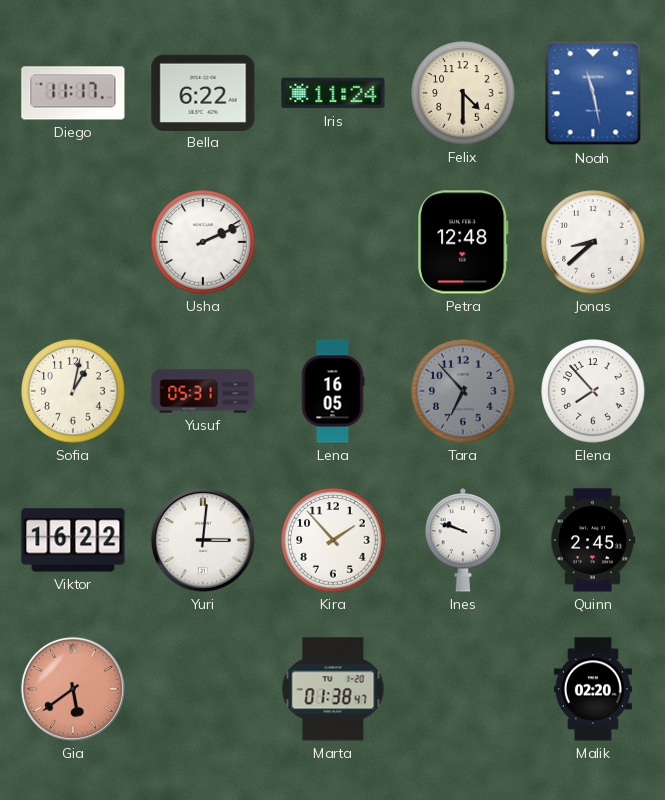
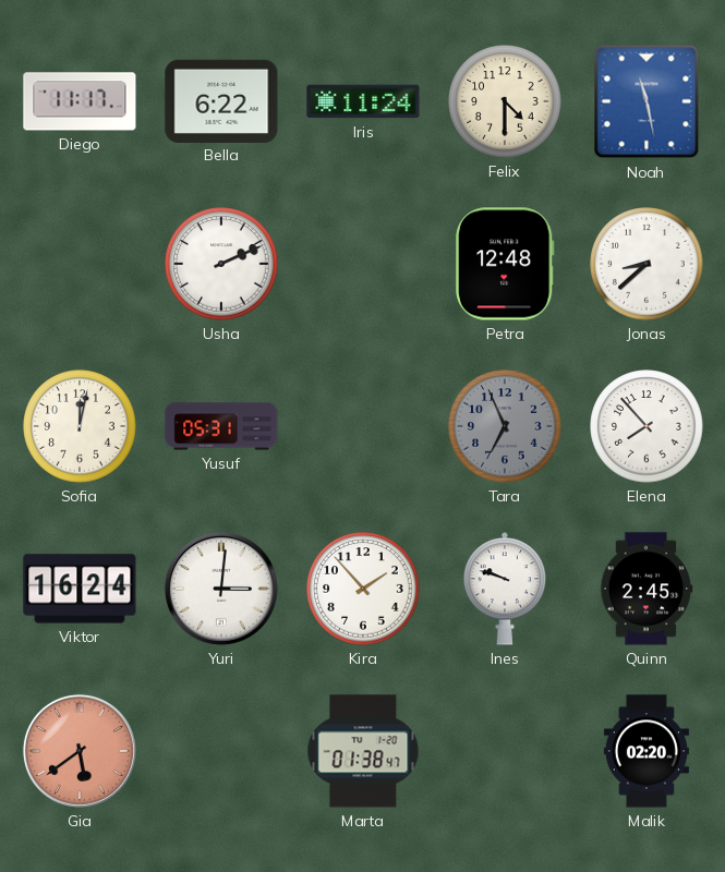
Sofia: 1:02 -> 12:02
Lena: 16:05 -> none
Tara: 6:53 -> 6:56
Viktor: 16:22 -> 16:24
